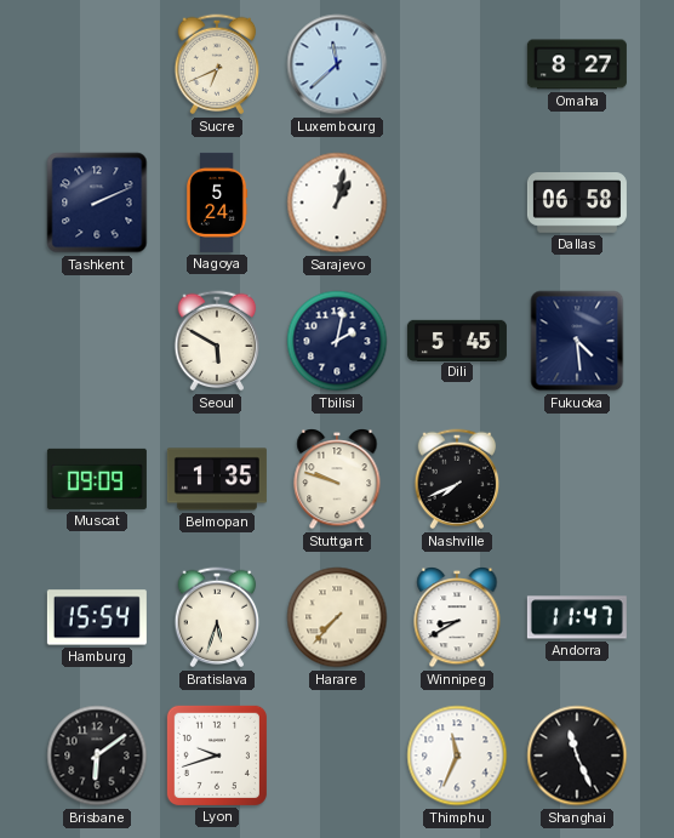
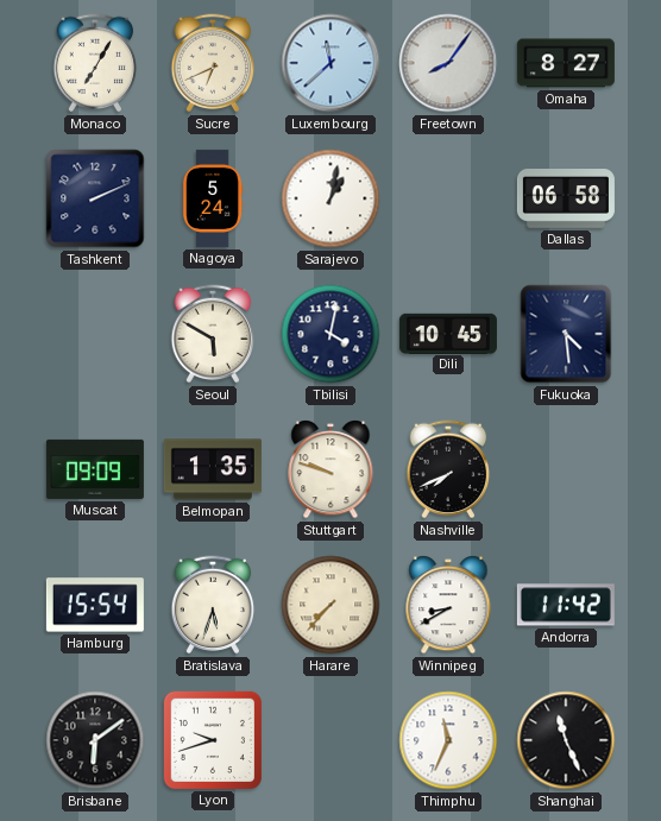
Monaco: none -> 7:05
Freetown: none -> 8:06
Tbilisi: 2:02 -> 4:02
Dili: 5:45 -> 10:45
Andorra: 11:47 -> 11:42
